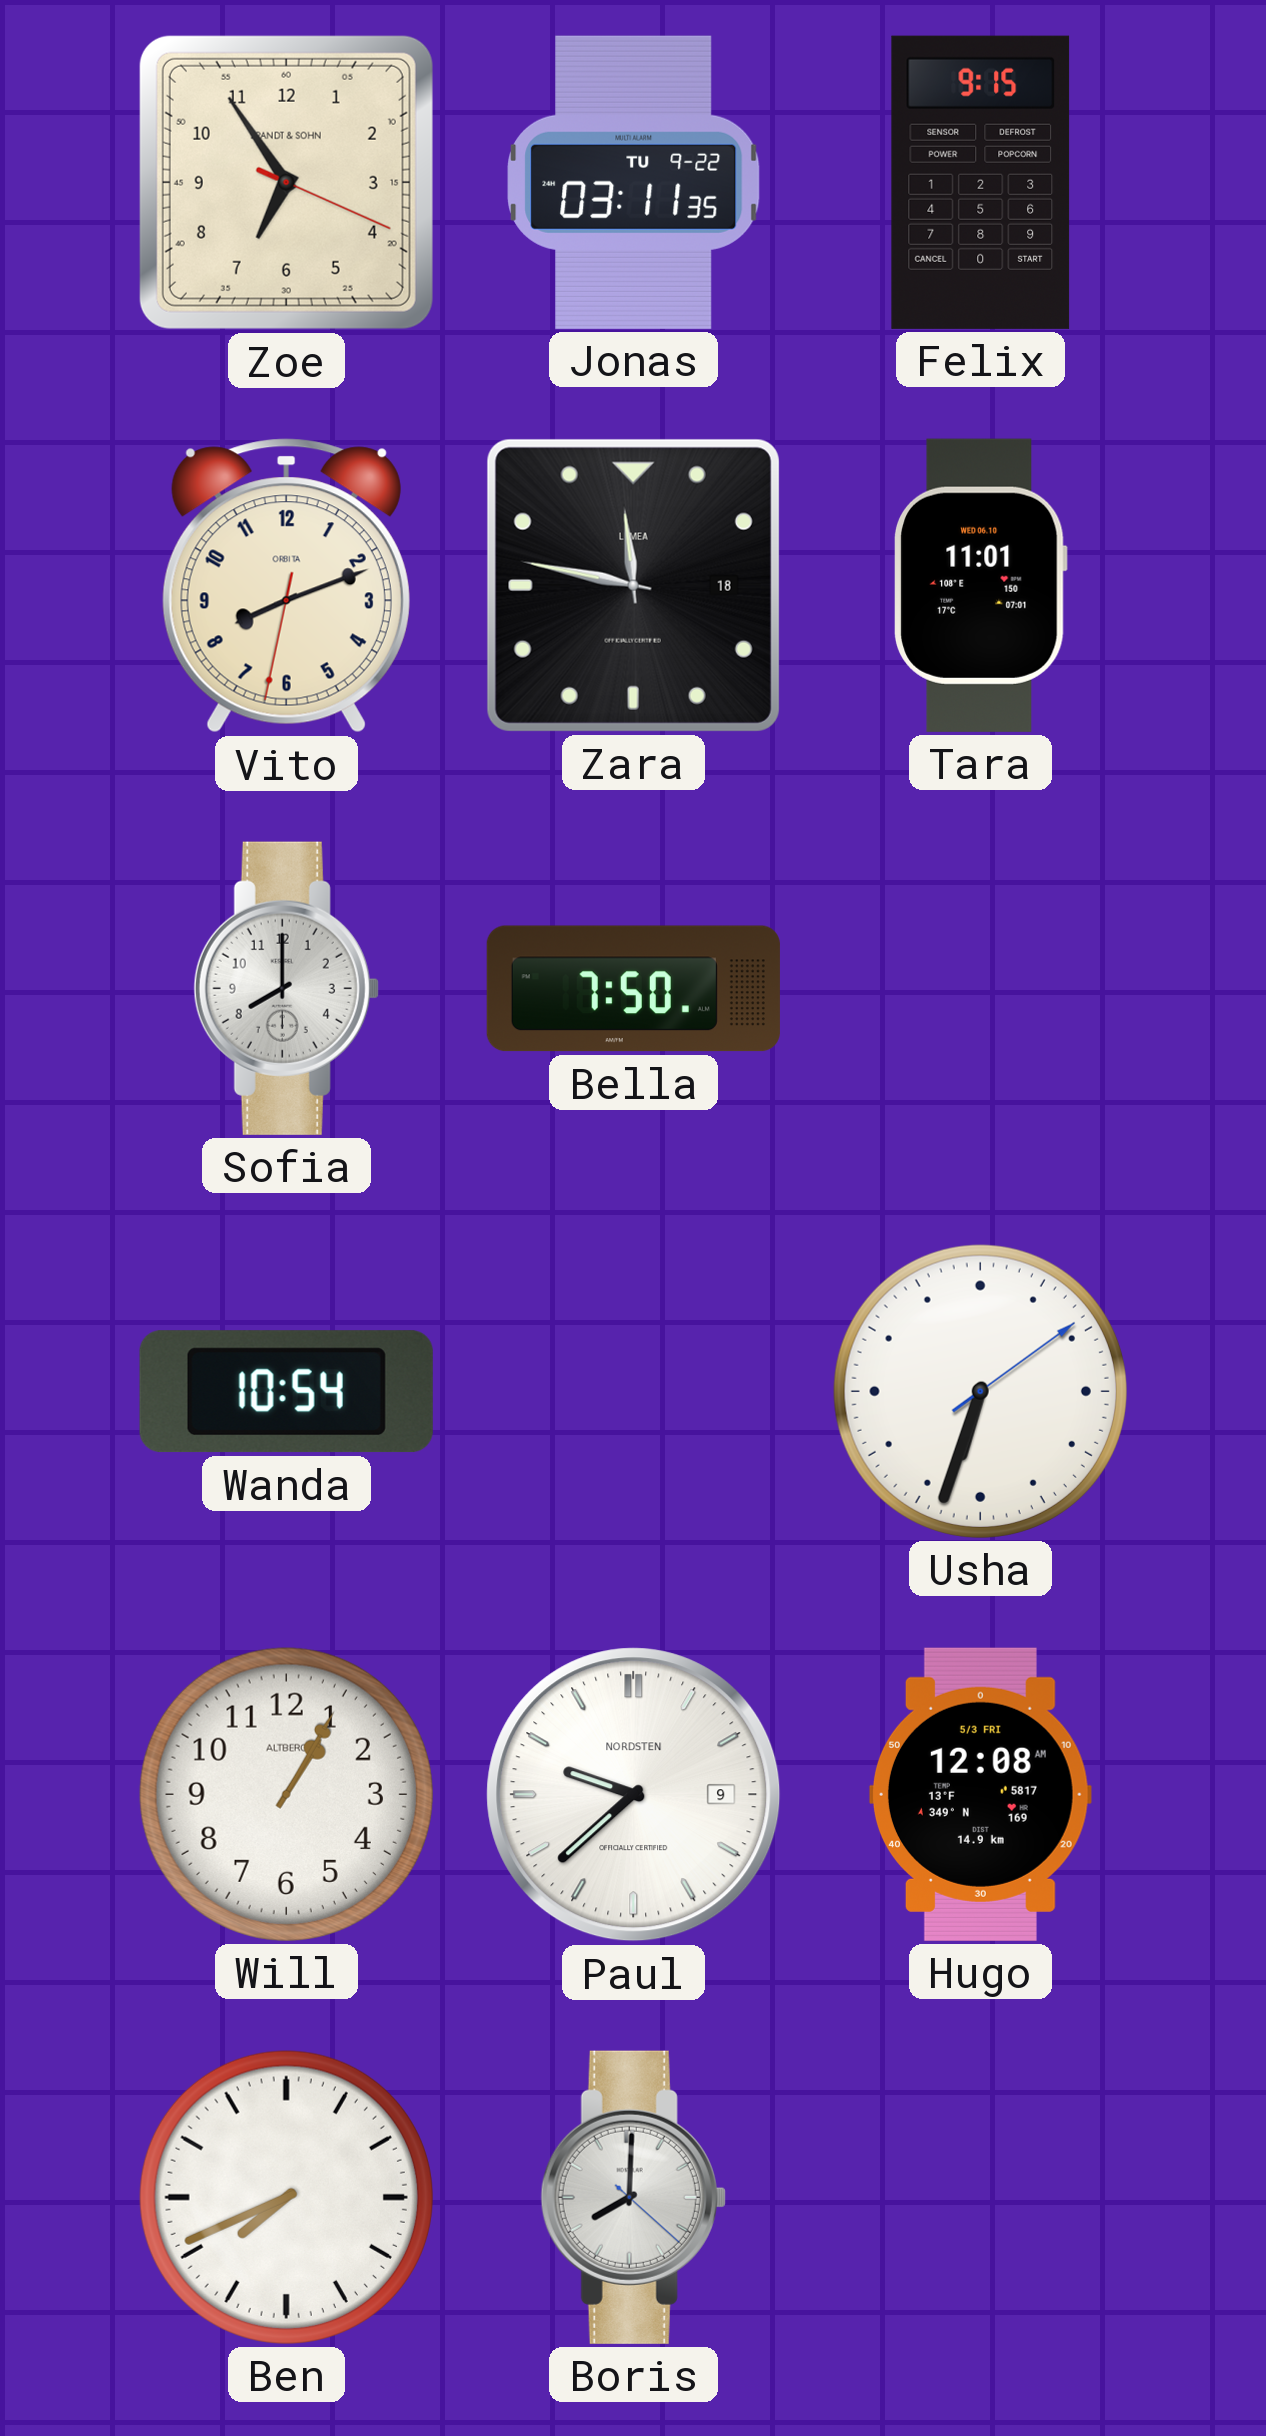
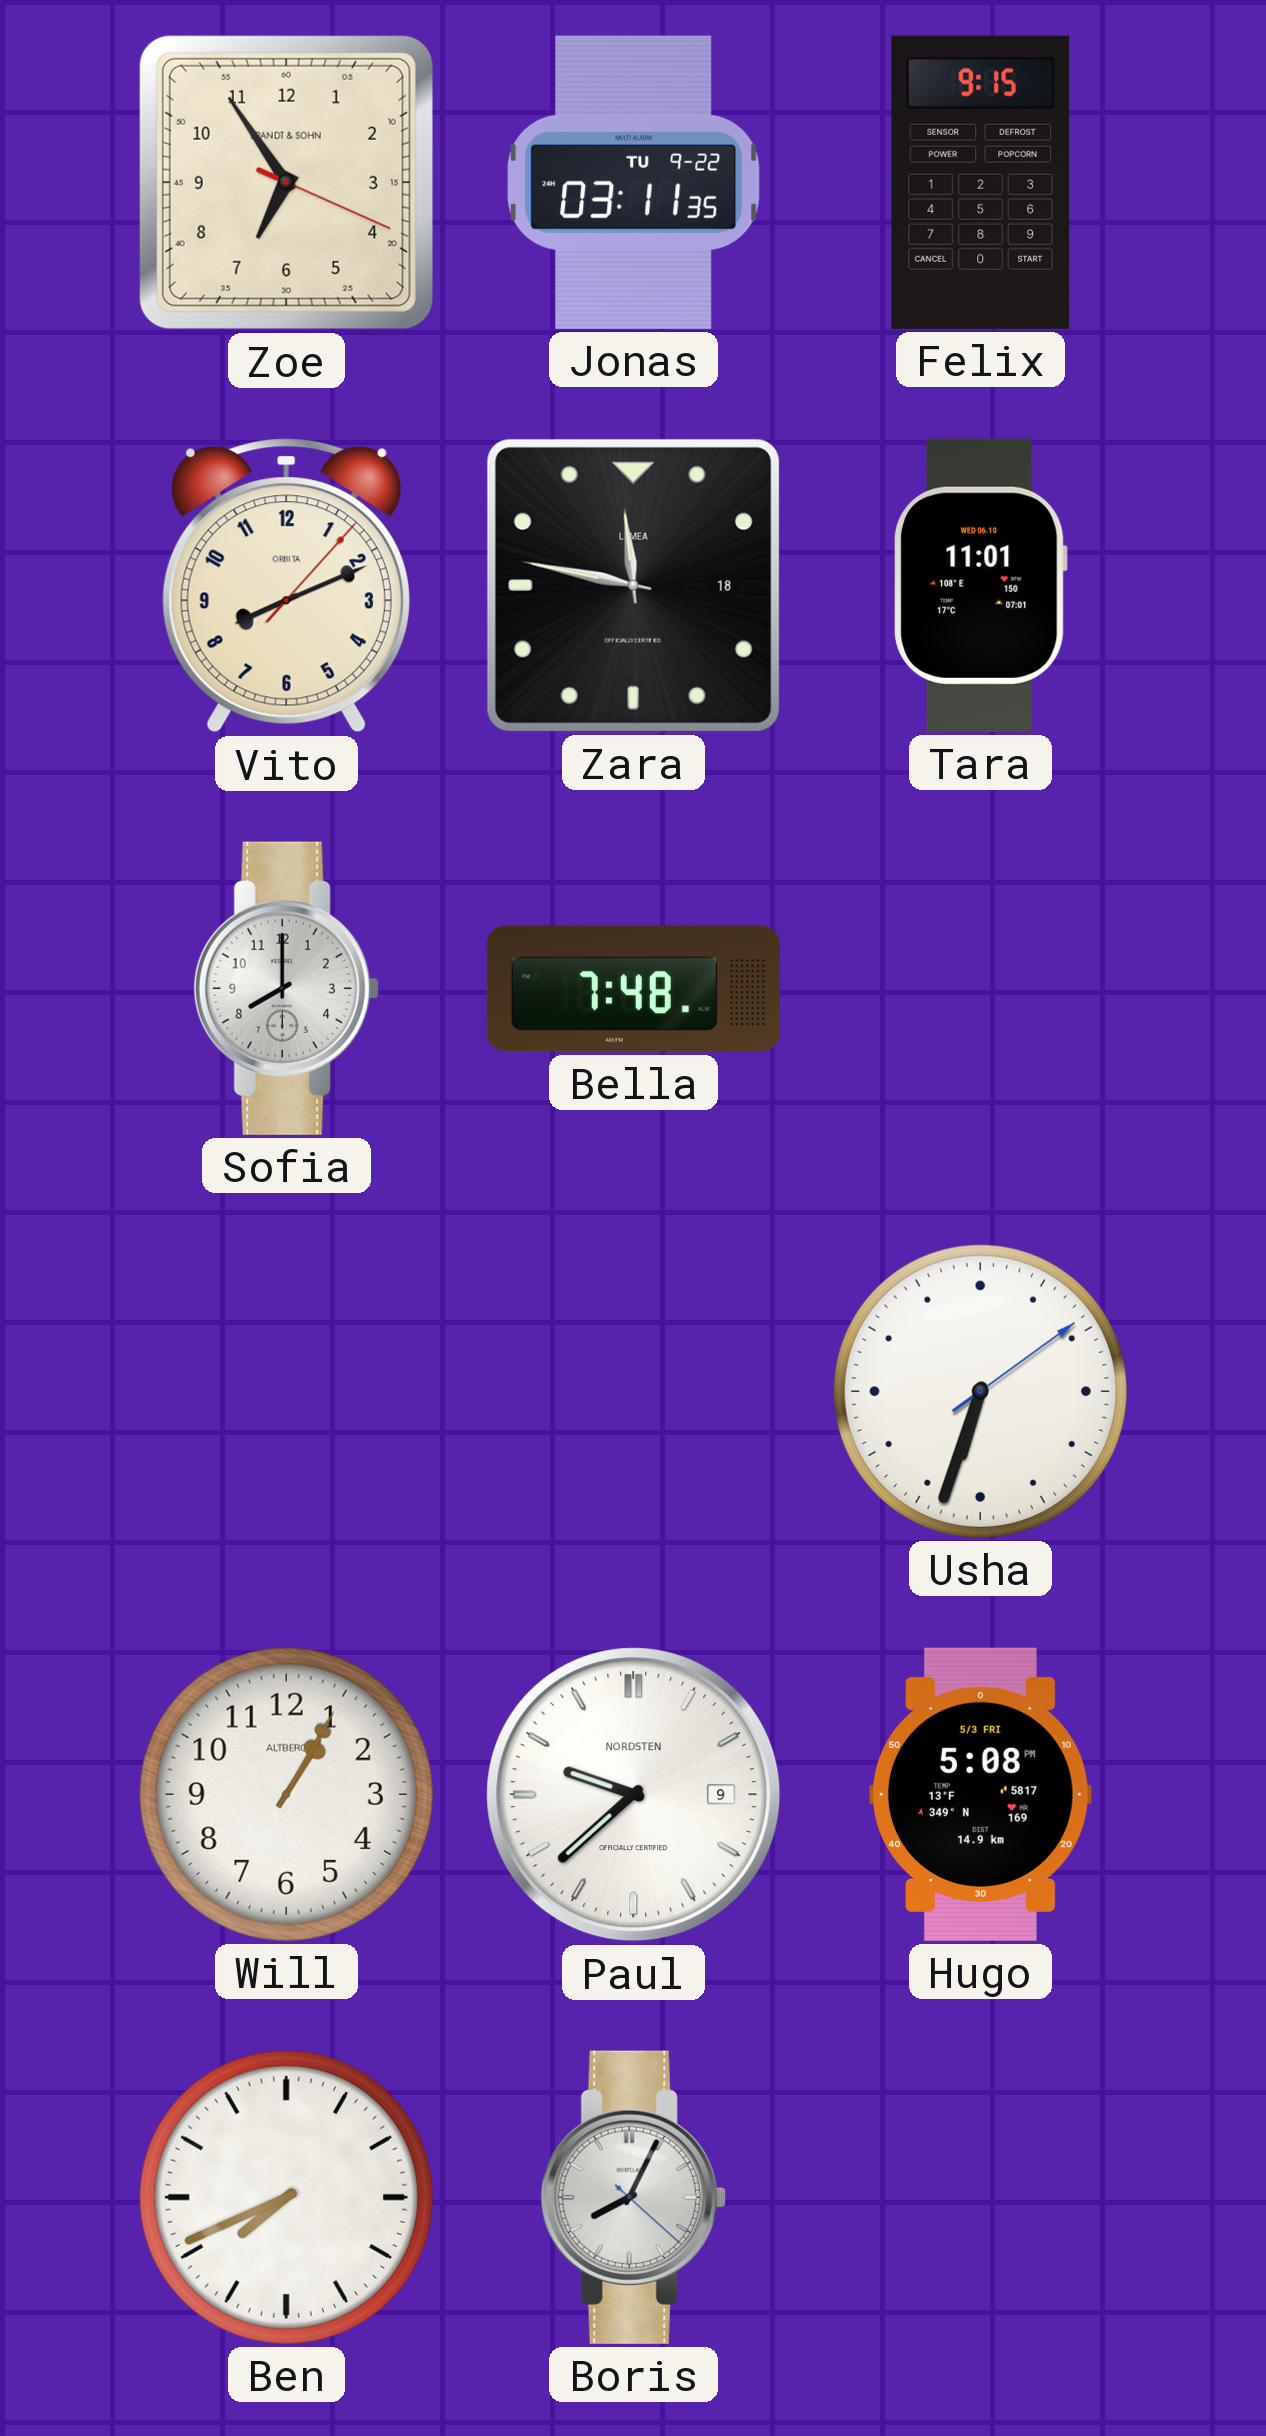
Vito: 8:11:32 -> 8:11:07
Bella: 7:50 -> 7:48
Wanda: 10:54 -> none
Hugo: 12:08 -> 5:08
Boris: 8:00 -> 8:04
